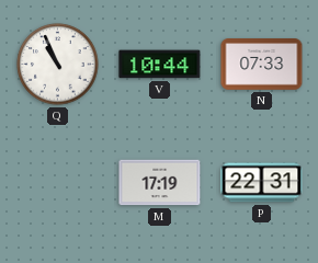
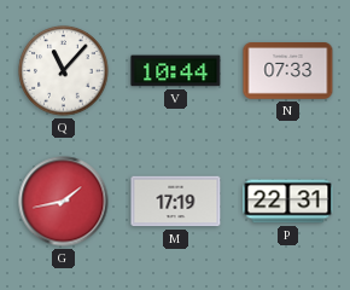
Q: 10:56 -> 11:07
G: none -> 1:43
